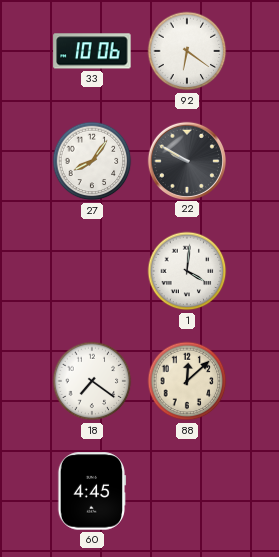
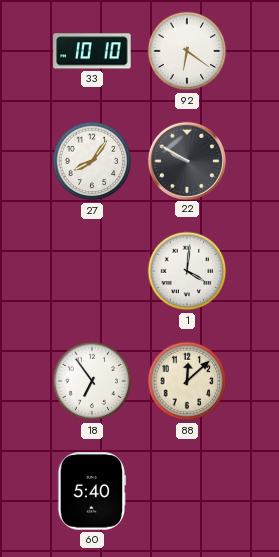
33: 10:06 -> 10:10
18: 7:21 -> 6:54
60: 4:45 -> 5:40
